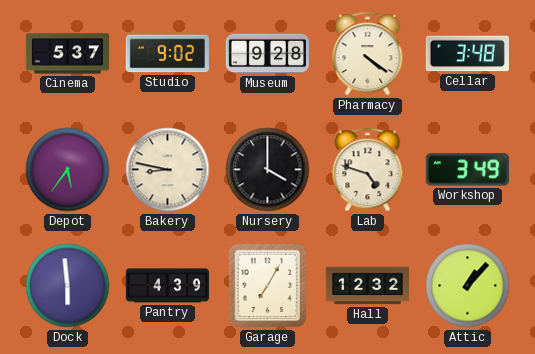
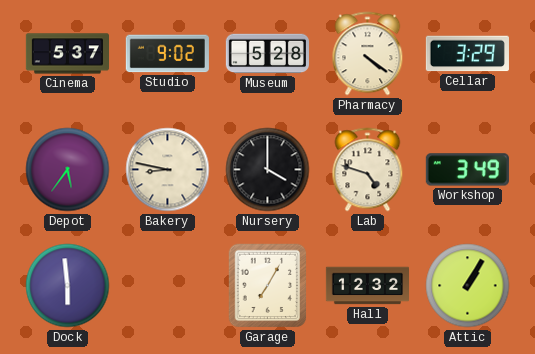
Museum: 9:28 -> 5:28
Cellar: 3:48 -> 3:29
Pantry: 4:39 -> none
Attic: 1:07 -> 1:05
